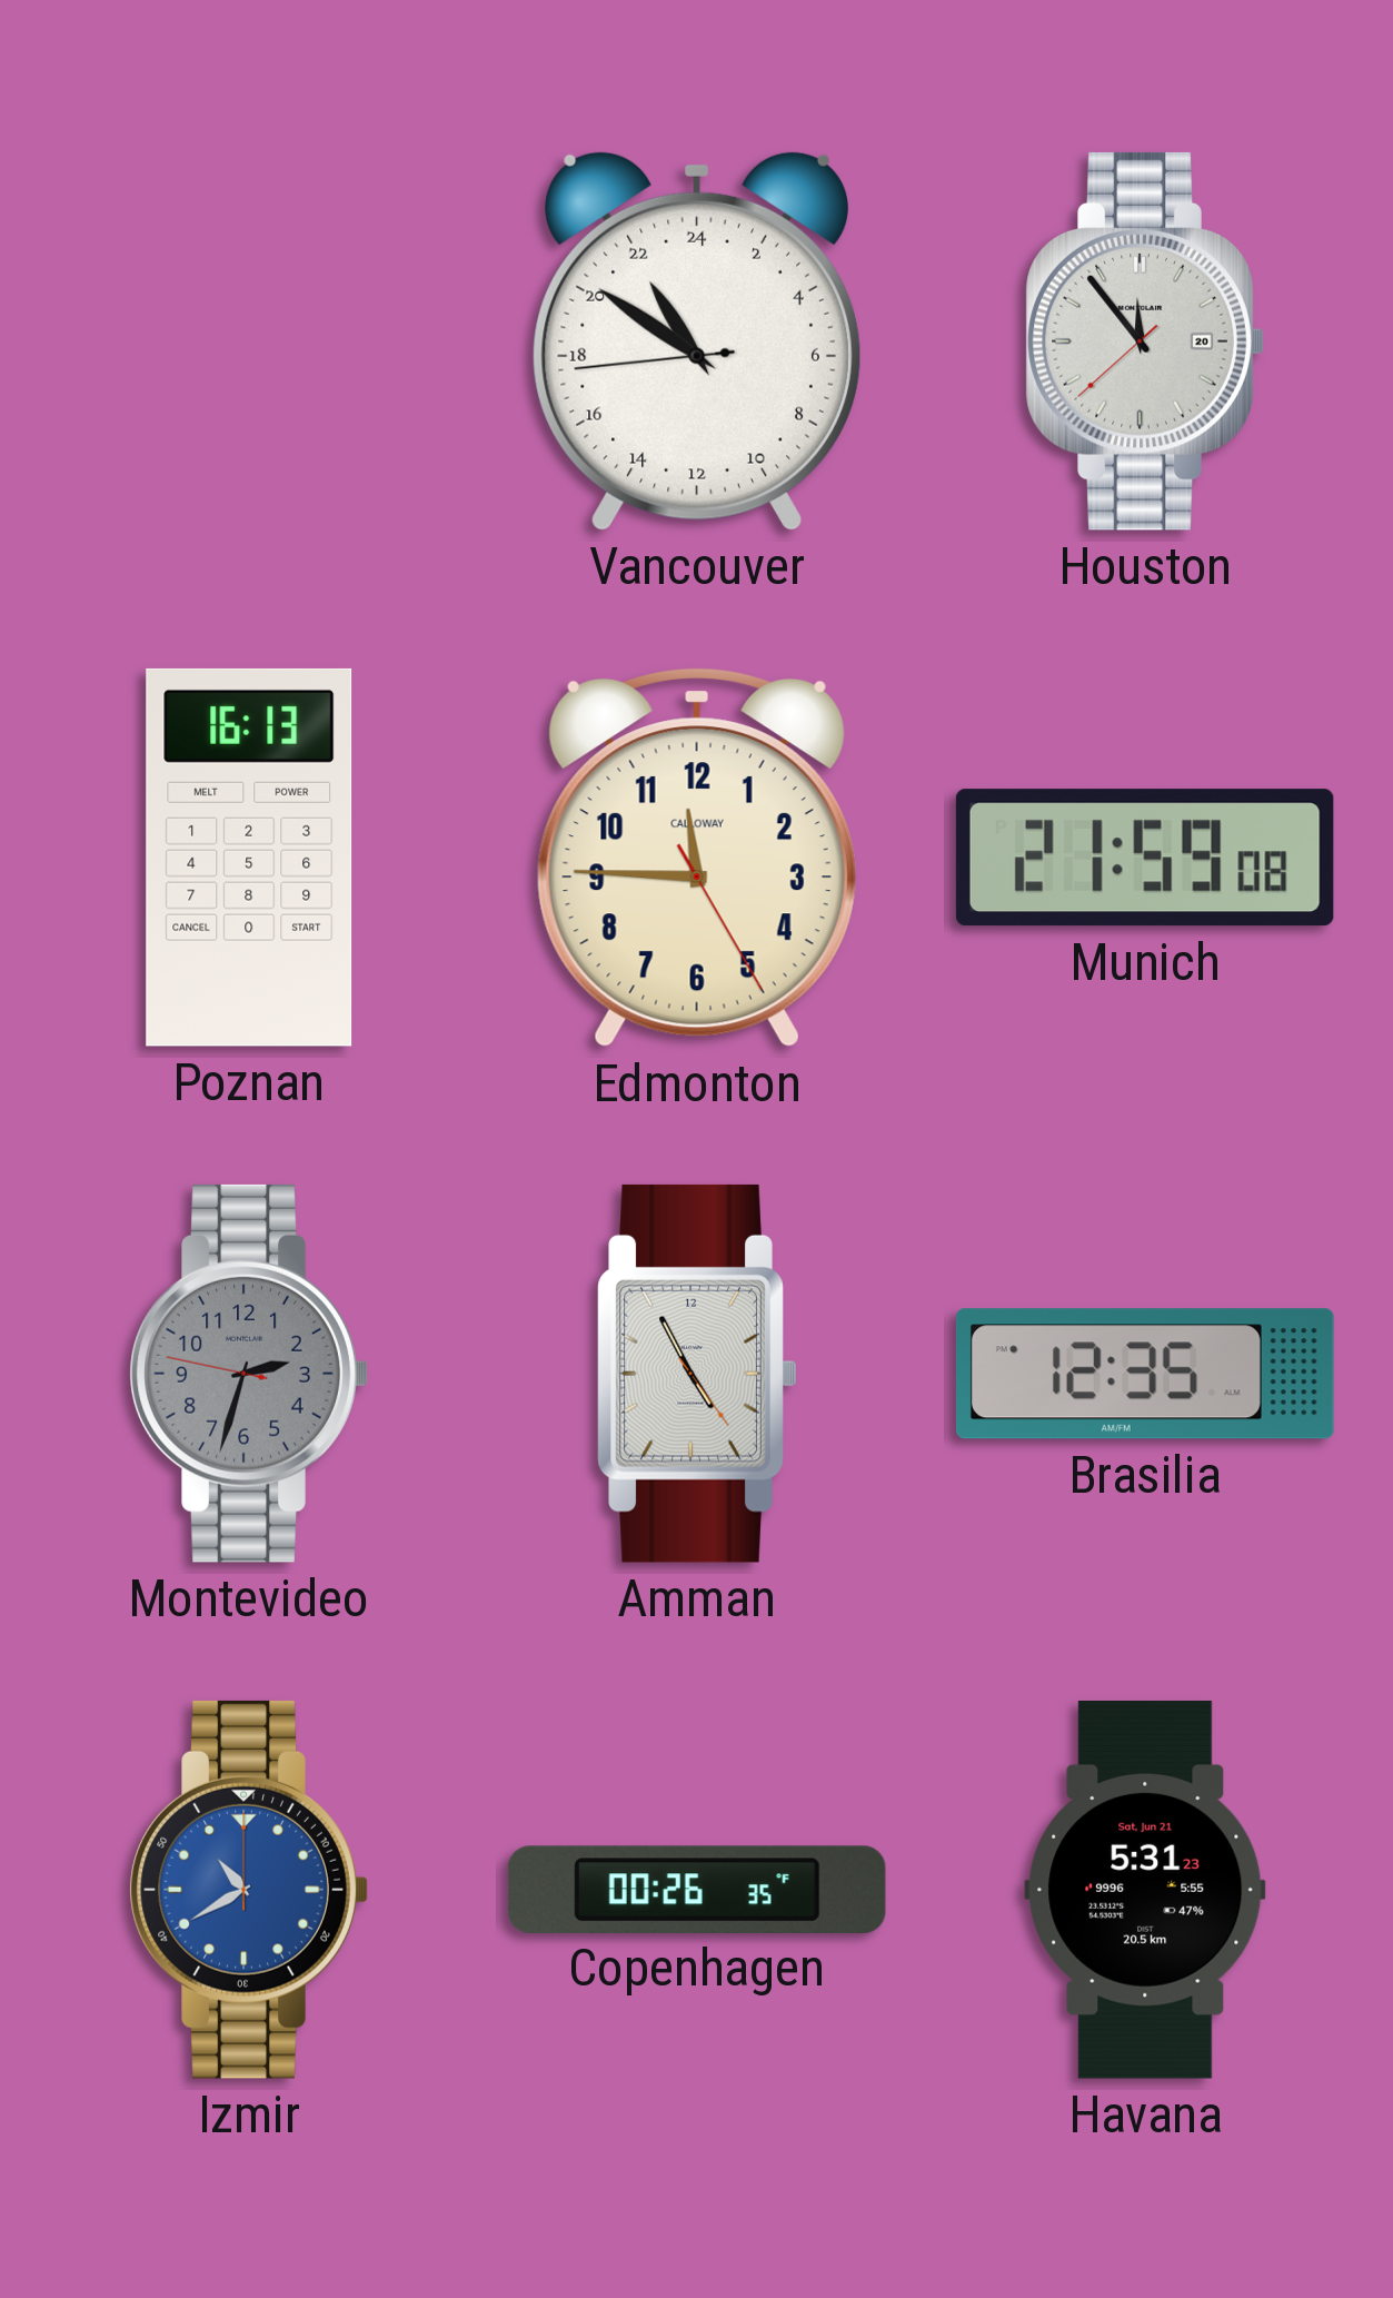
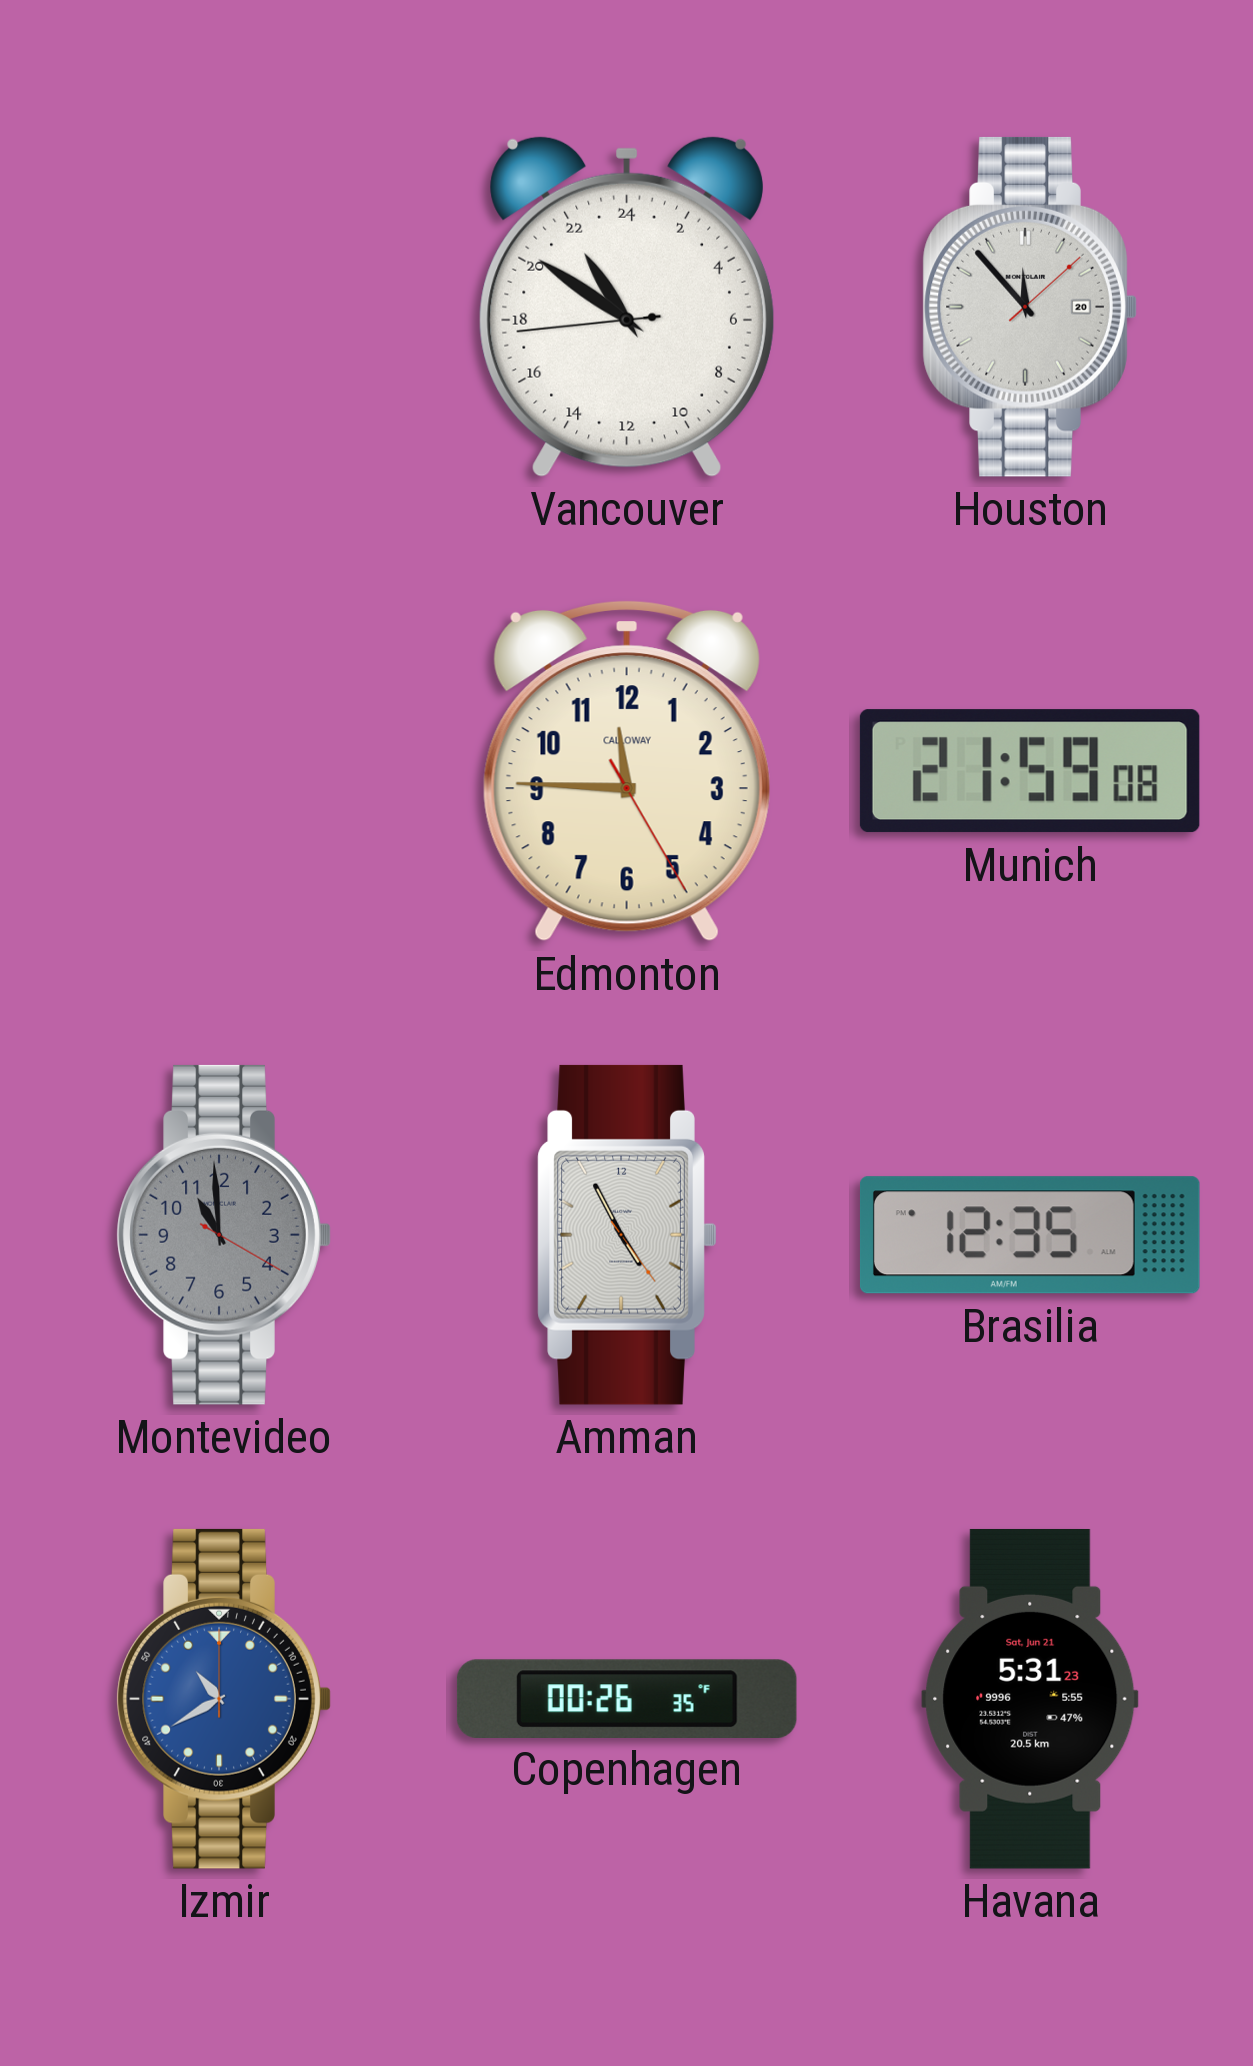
Houston: 11:53:38 -> 11:53:08
Poznan: 16:13 -> none
Montevideo: 2:32 -> 10:59
